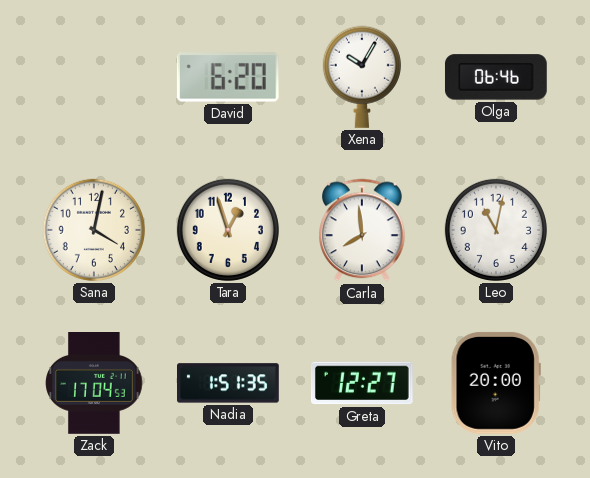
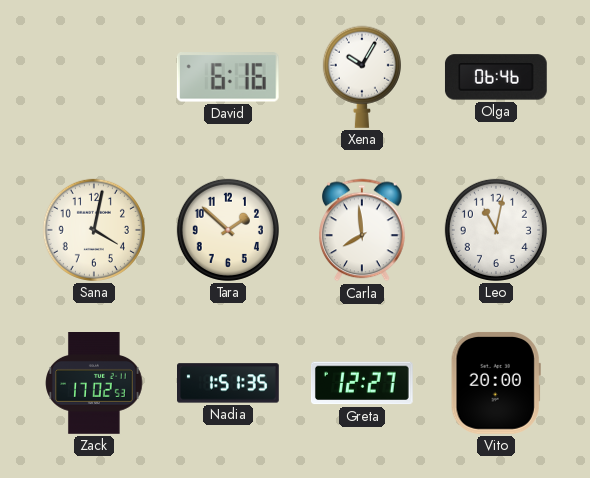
David: 6:20 -> 6:16
Tara: 12:57 -> 1:52
Zack: 17:04 -> 17:02
